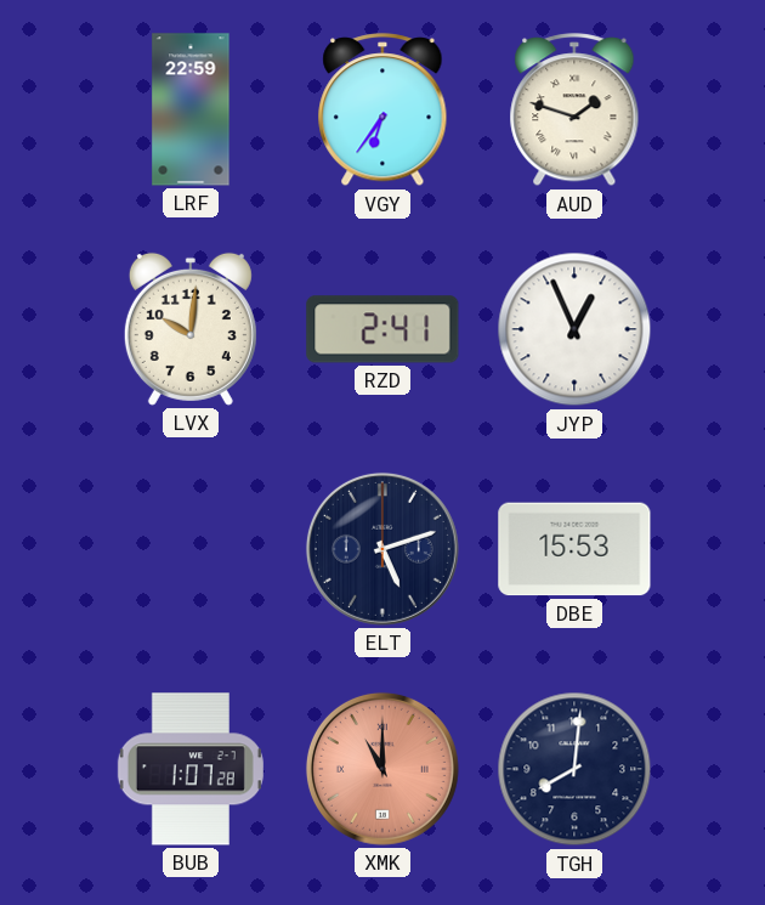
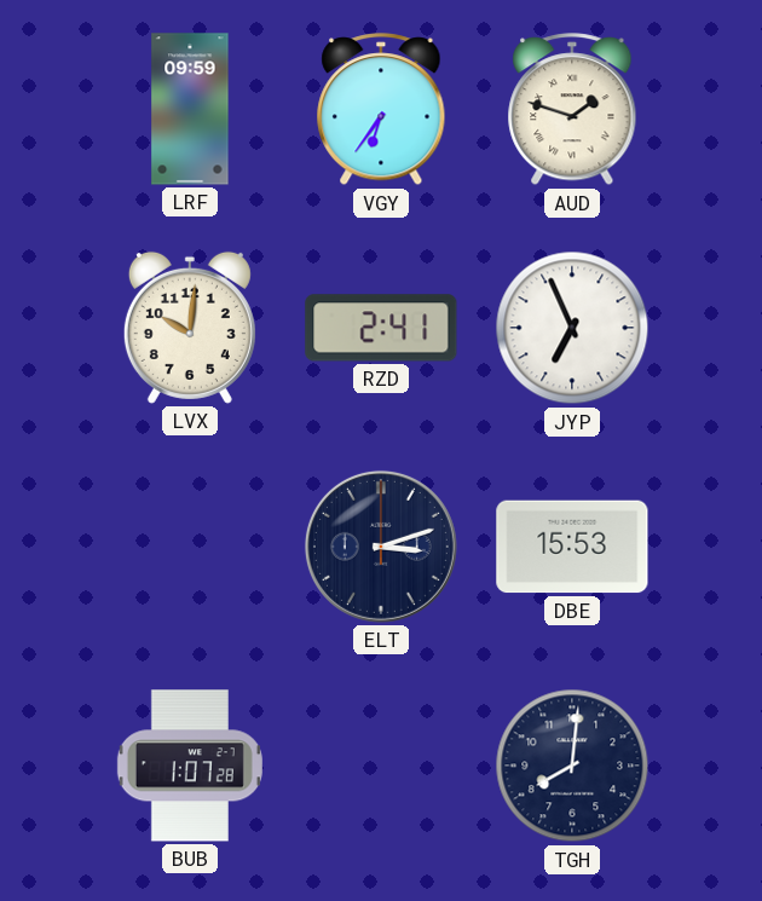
LRF: 22:59 -> 09:59
JYP: 12:56 -> 6:56
ELT: 5:12 -> 3:12
XMK: 11:00 -> none
